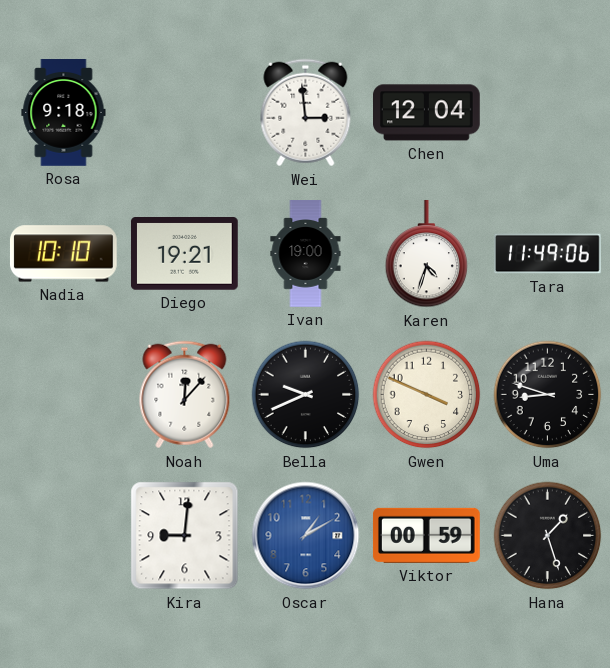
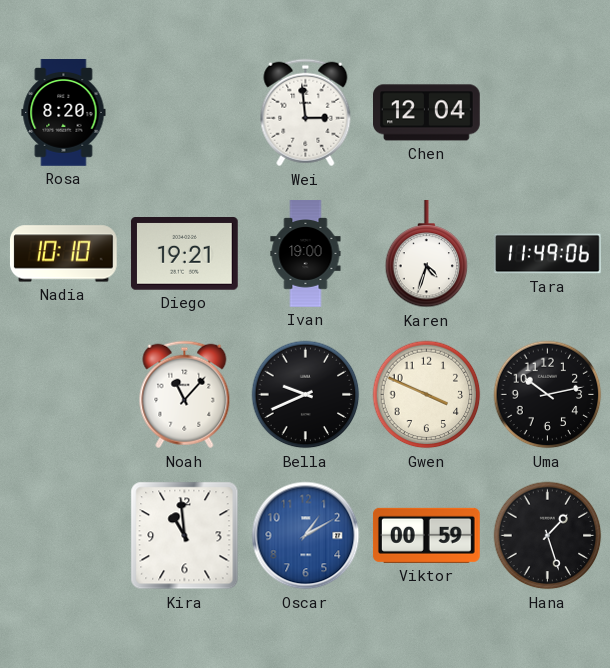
Rosa: 9:18 -> 8:20
Noah: 12:07 -> 11:07
Uma: 8:48 -> 10:13
Kira: 9:01 -> 10:59
